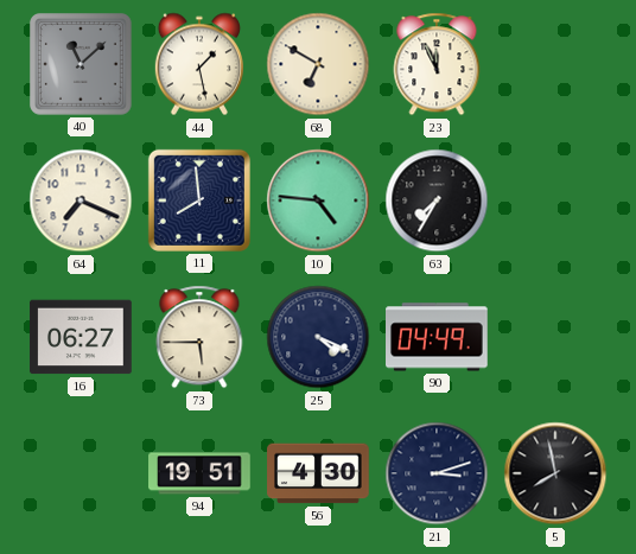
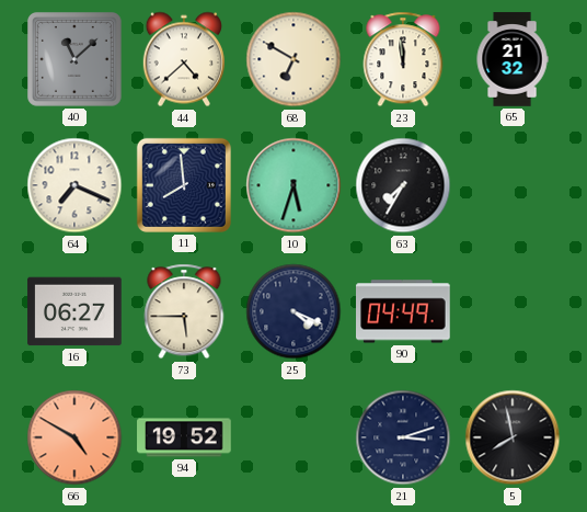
44: 1:28 -> 4:38
23: 11:56 -> 11:59
65: none -> 21:32
10: 4:46 -> 5:33
66: none -> 4:50
94: 19:51 -> 19:52
56: 4:30 -> none
